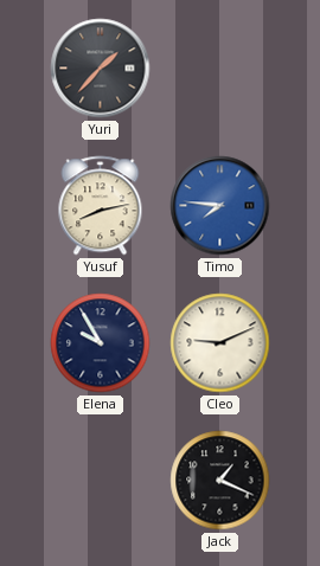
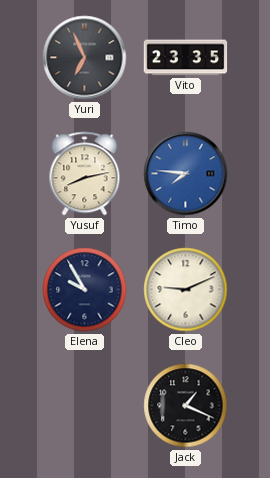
Yuri: 1:37 -> 6:56
Vito: none -> 23:35
